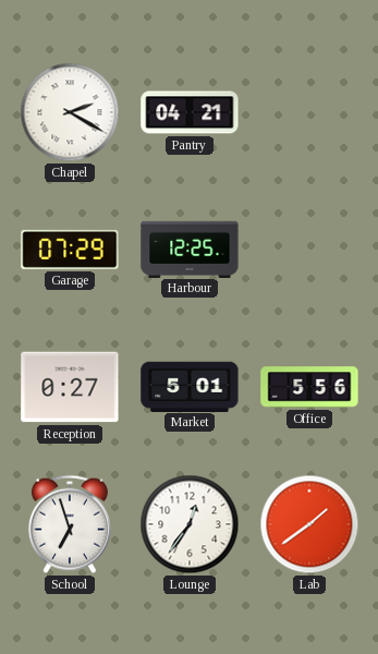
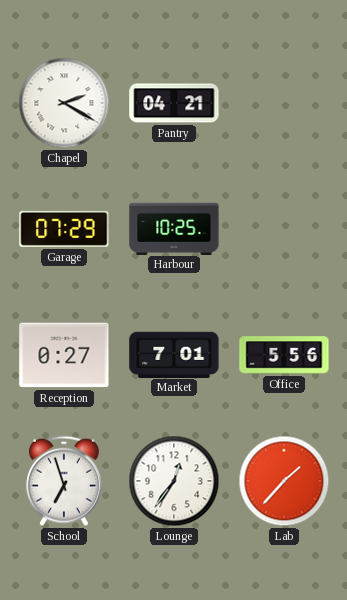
Harbour: 12:25 -> 10:25
Market: 5:01 -> 7:01
Lab: 1:39 -> 1:37
